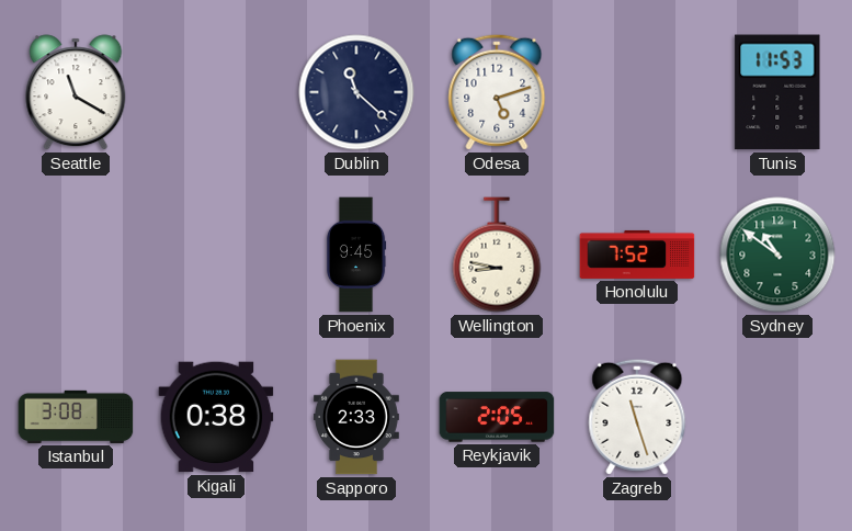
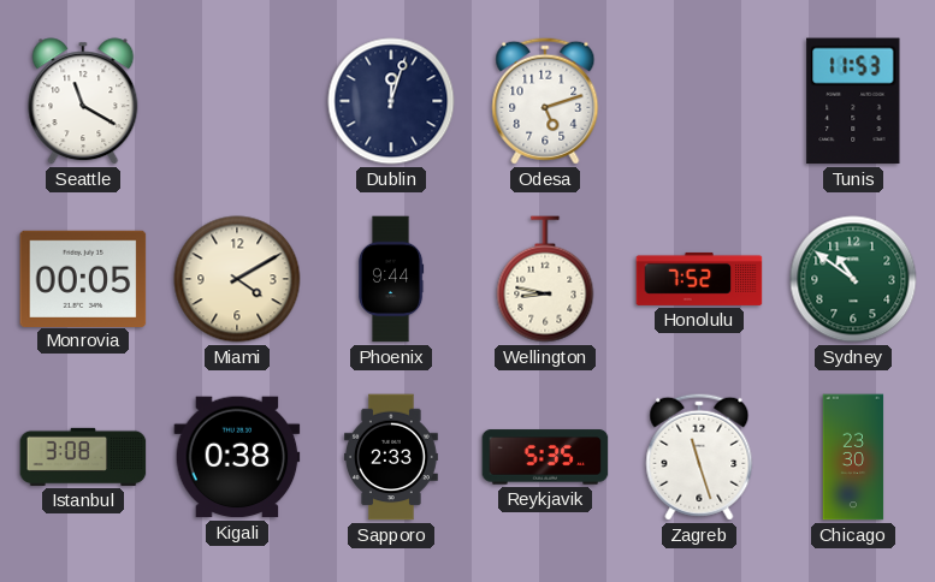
Dublin: 11:22 -> 12:03
Monrovia: none -> 00:05
Miami: none -> 4:10
Phoenix: 9:45 -> 9:44
Reykjavik: 2:05 -> 5:35
Chicago: none -> 23:30
